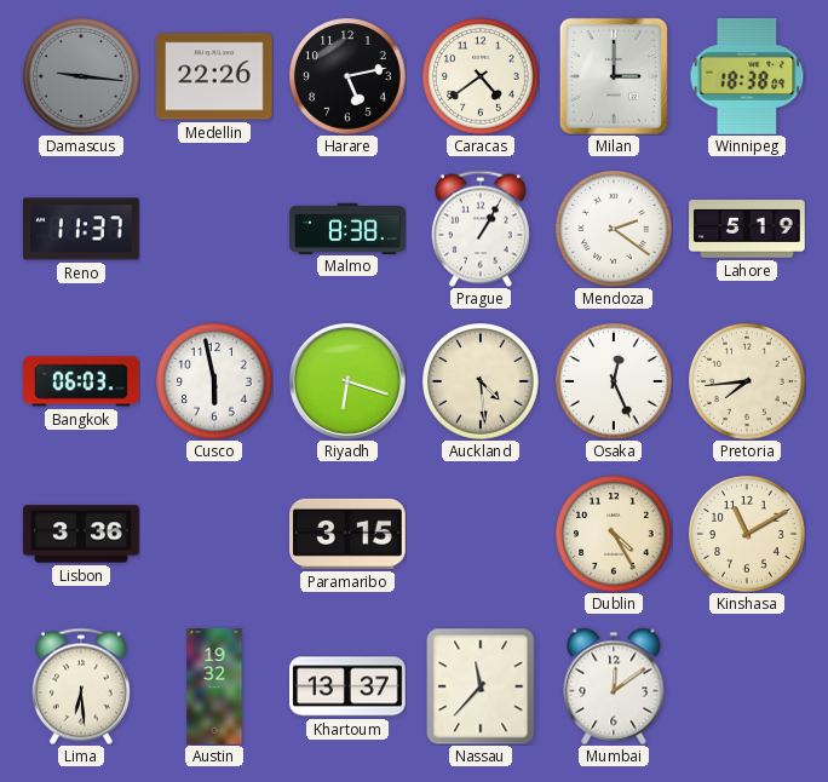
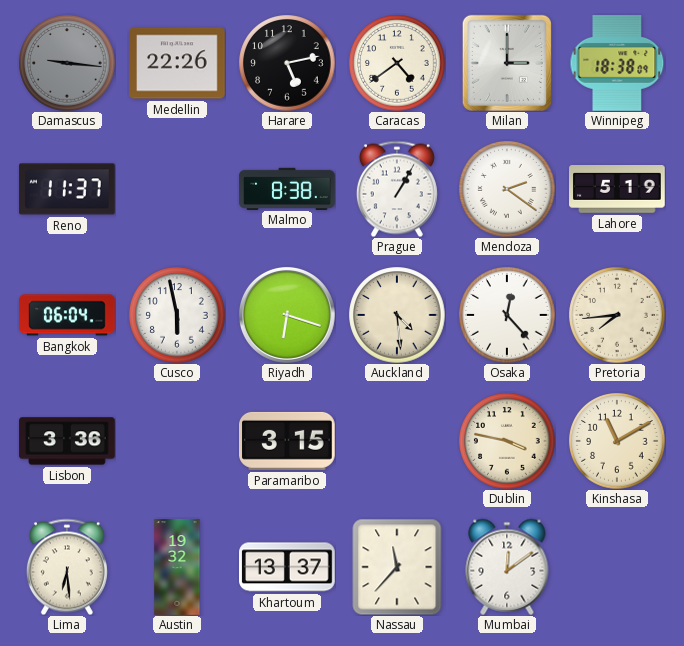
Bangkok: 06:03 -> 06:04
Osaka: 12:26 -> 12:23
Dublin: 4:25 -> 3:47
